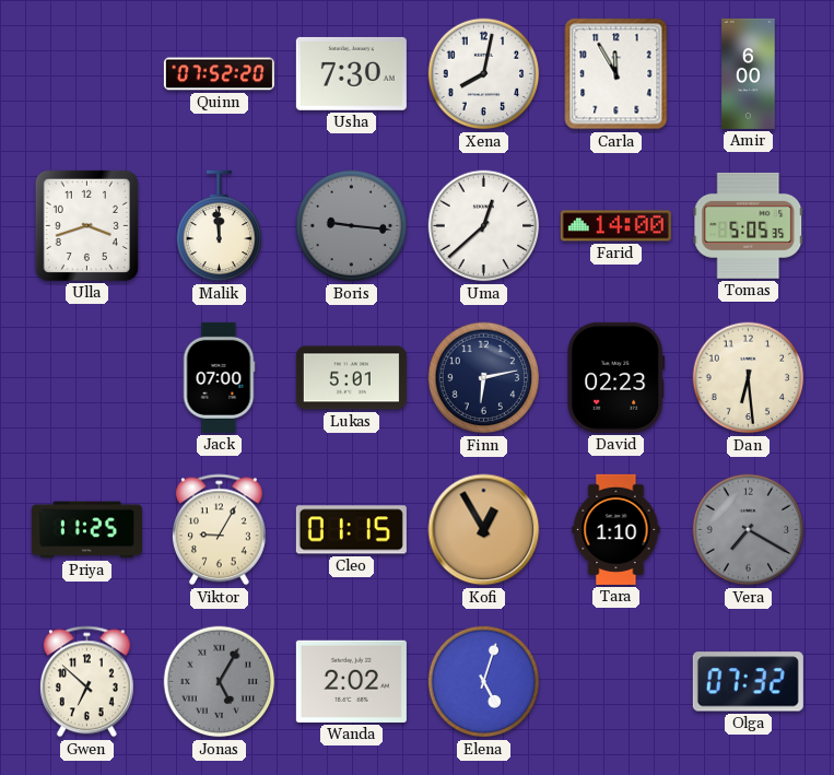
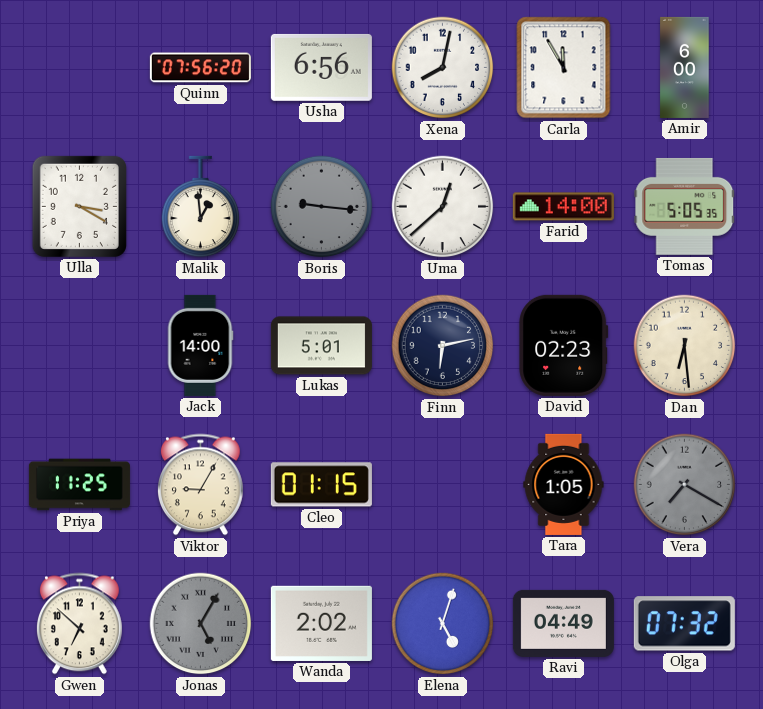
Quinn: 07:52 -> 07:56
Usha: 7:30 -> 6:56
Ulla: 3:42 -> 3:20
Malik: 11:59 -> 12:59
Jack: 07:00 -> 14:00
Kofi: 12:55 -> none
Tara: 1:10 -> 1:05
Ravi: none -> 04:49
